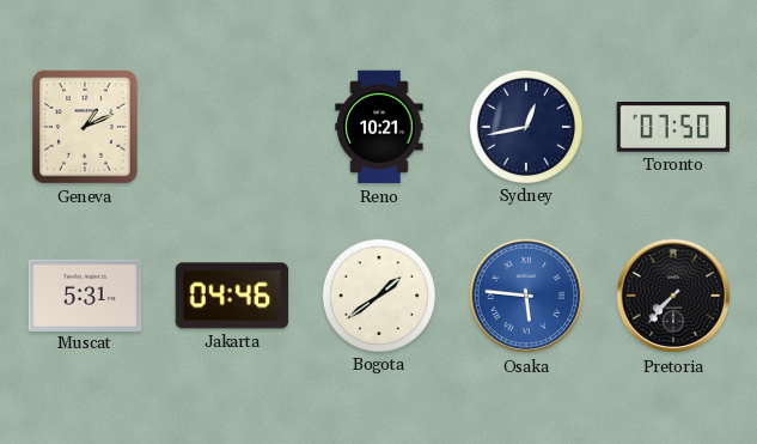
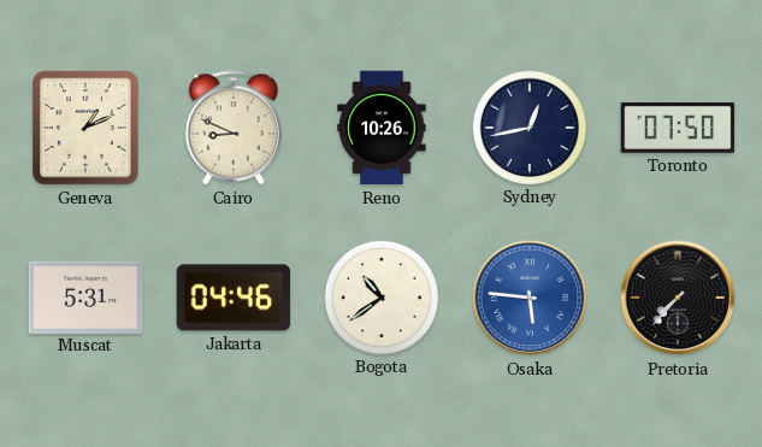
Cairo: none -> 8:49
Reno: 10:21 -> 10:26
Bogota: 1:39 -> 10:39
